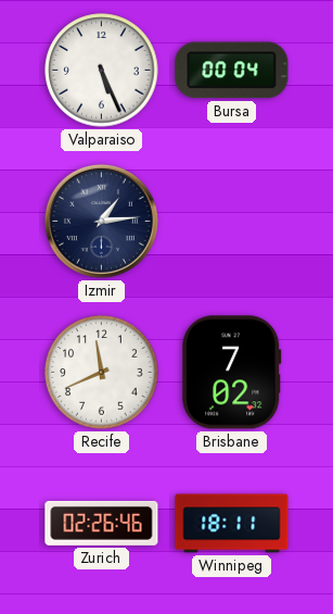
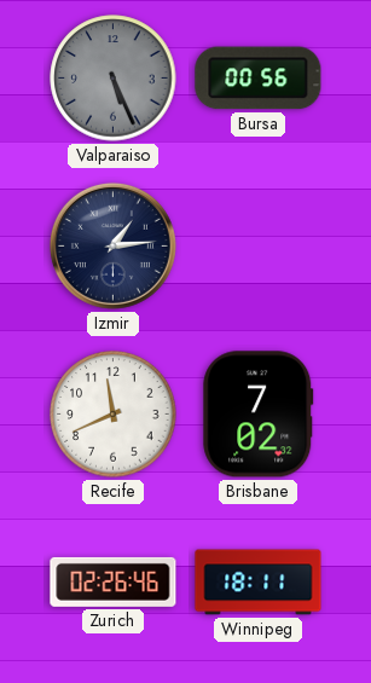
Valparaiso dial: white -> grey
Bursa: 00:04 -> 00:56
